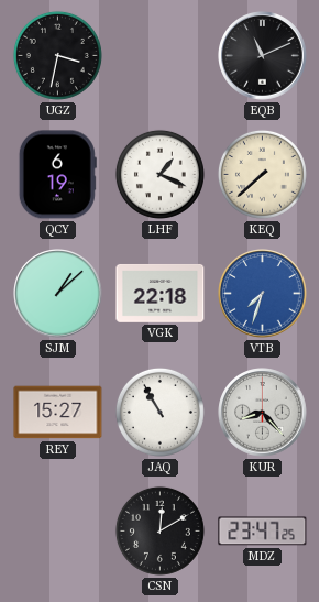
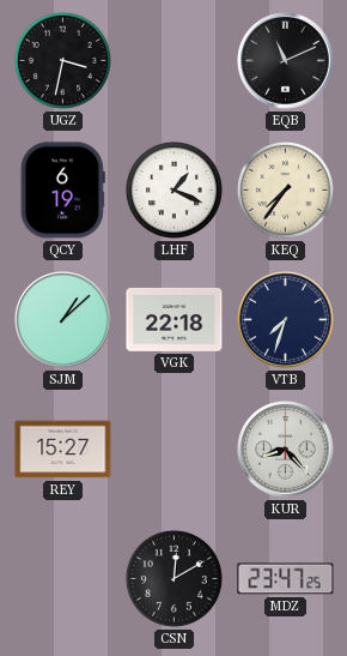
KEQ: 7:38 -> 7:36
VTB dial: blue -> navy
JAQ: 10:55 -> none
